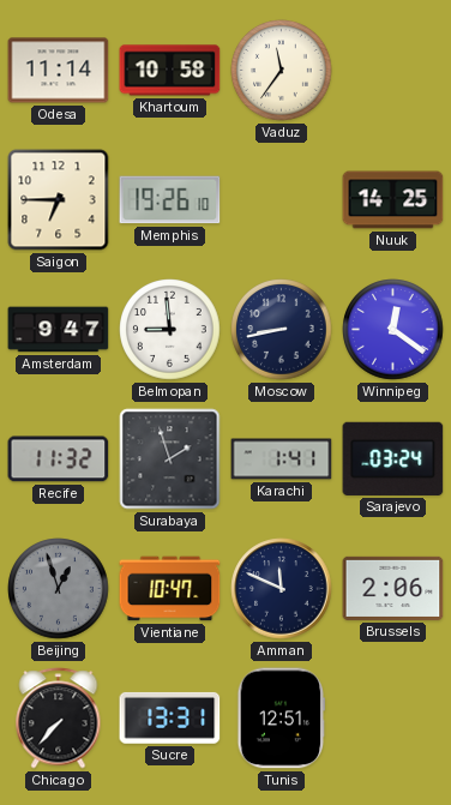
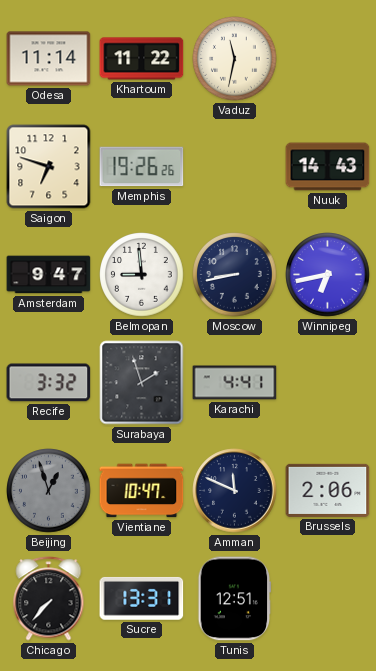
Khartoum: 10:58 -> 11:22
Vaduz: 11:36 -> 11:32
Saigon: 6:45 -> 6:48
Memphis: 19:26:10 -> 19:26:26
Nuuk: 14:25 -> 14:43
Winnipeg: 12:21 -> 6:43
Recife: 11:32 -> 3:32
Karachi: 1:41 -> 4:41
Sarajevo: 03:24 -> none
